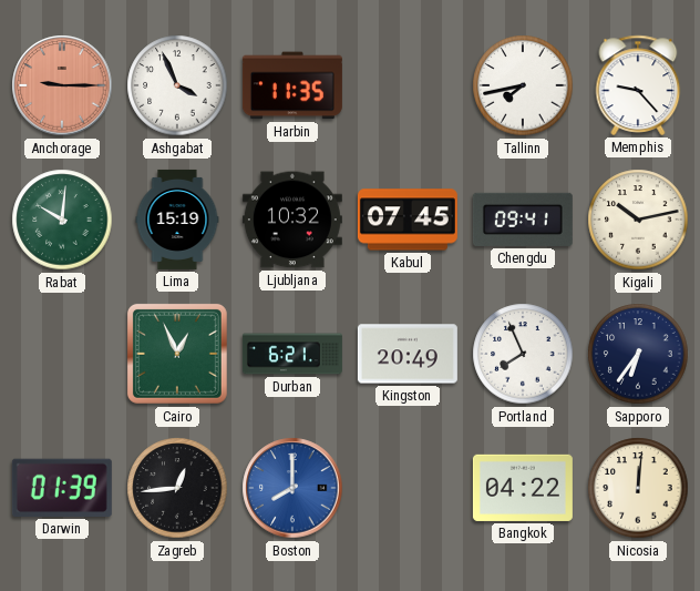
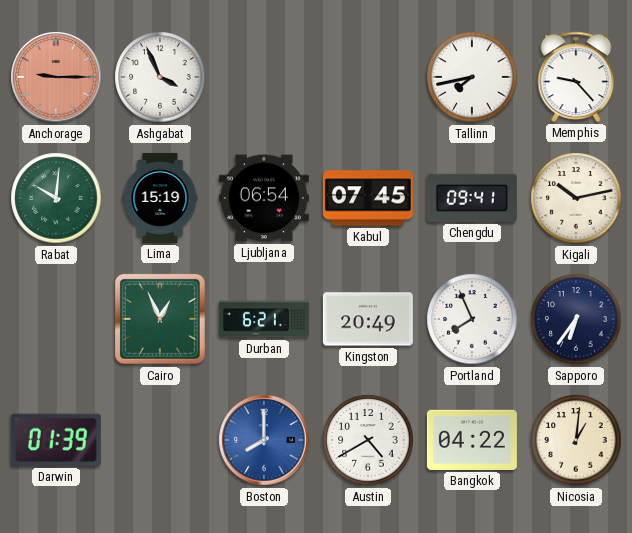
Harbin: 11:35 -> none
Ljubljana: 10:32 -> 06:54
Zagreb: 12:44 -> none
Austin: none -> 4:40
Nicosia: 12:01 -> 1:01
